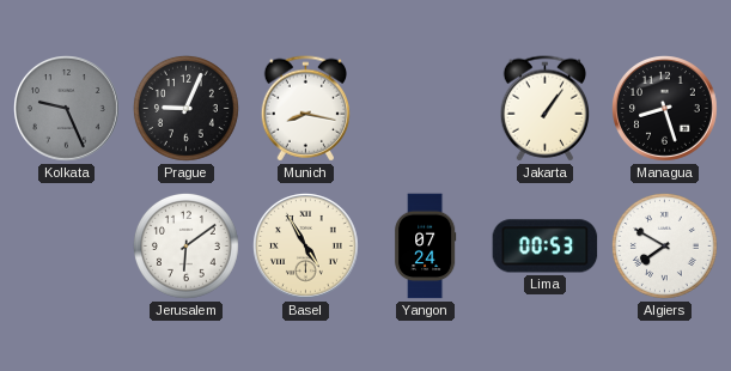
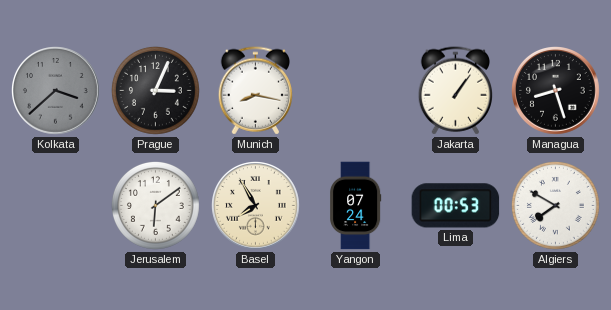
Kolkata: 9:26 -> 3:38
Prague: 9:04 -> 3:04
Basel: 4:55 -> 7:55
